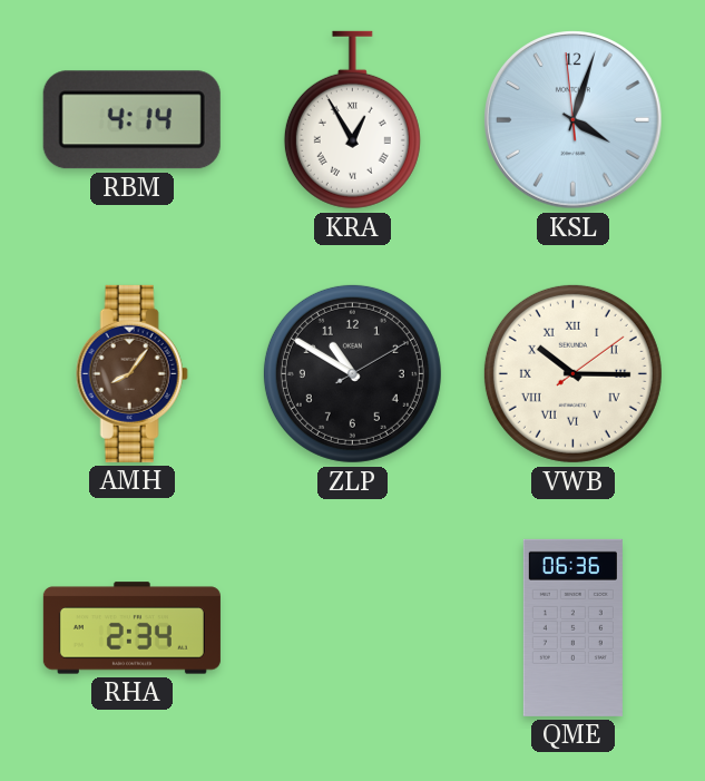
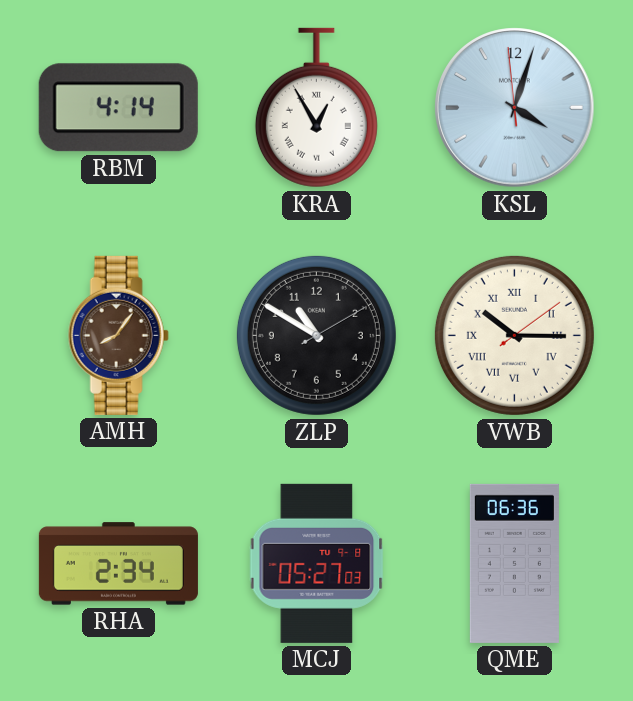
MCJ: none -> 05:27
